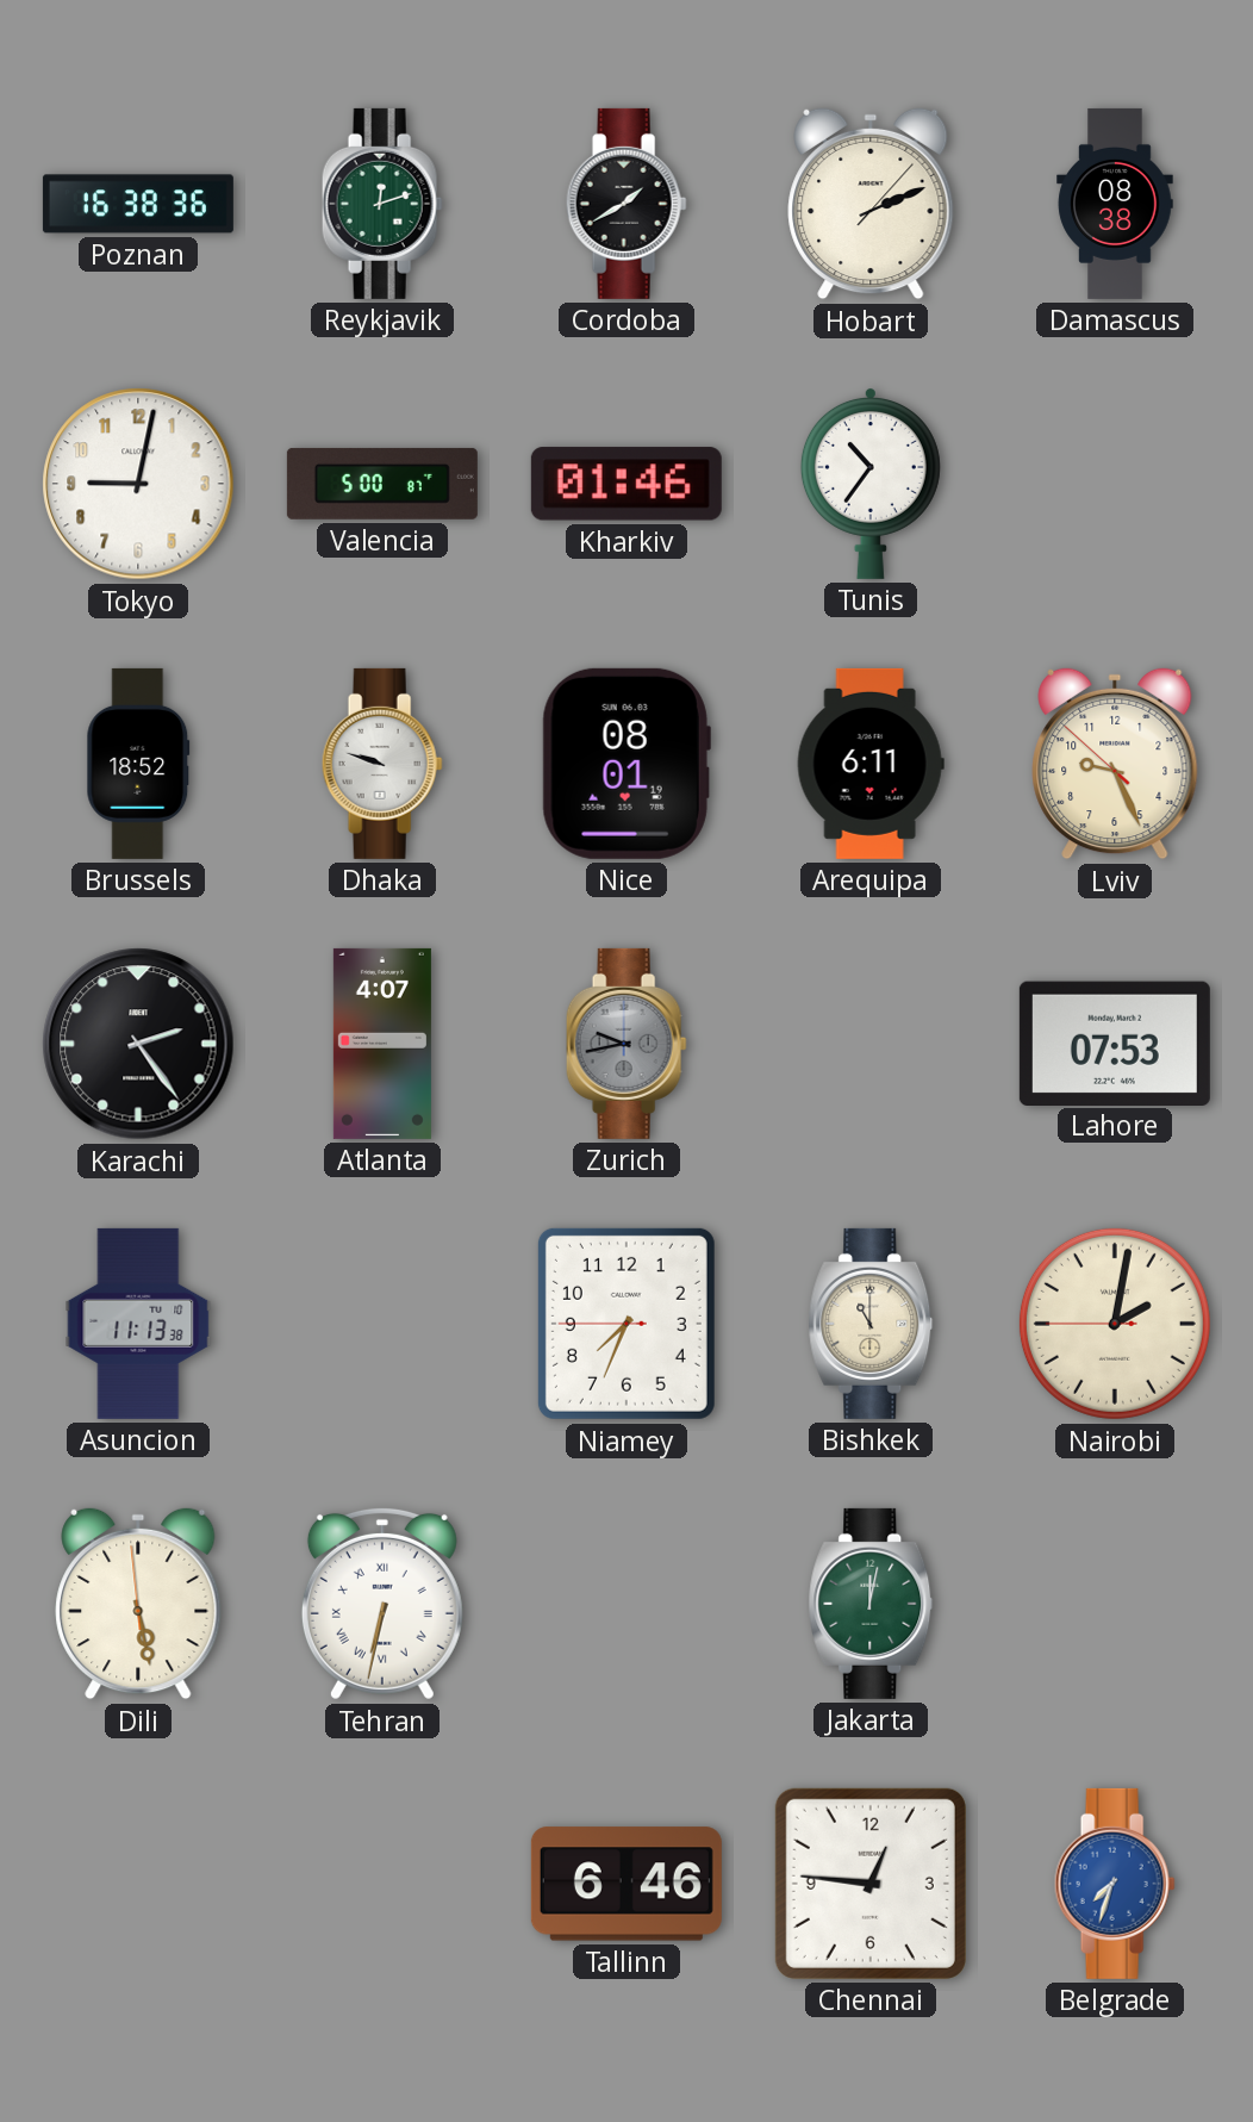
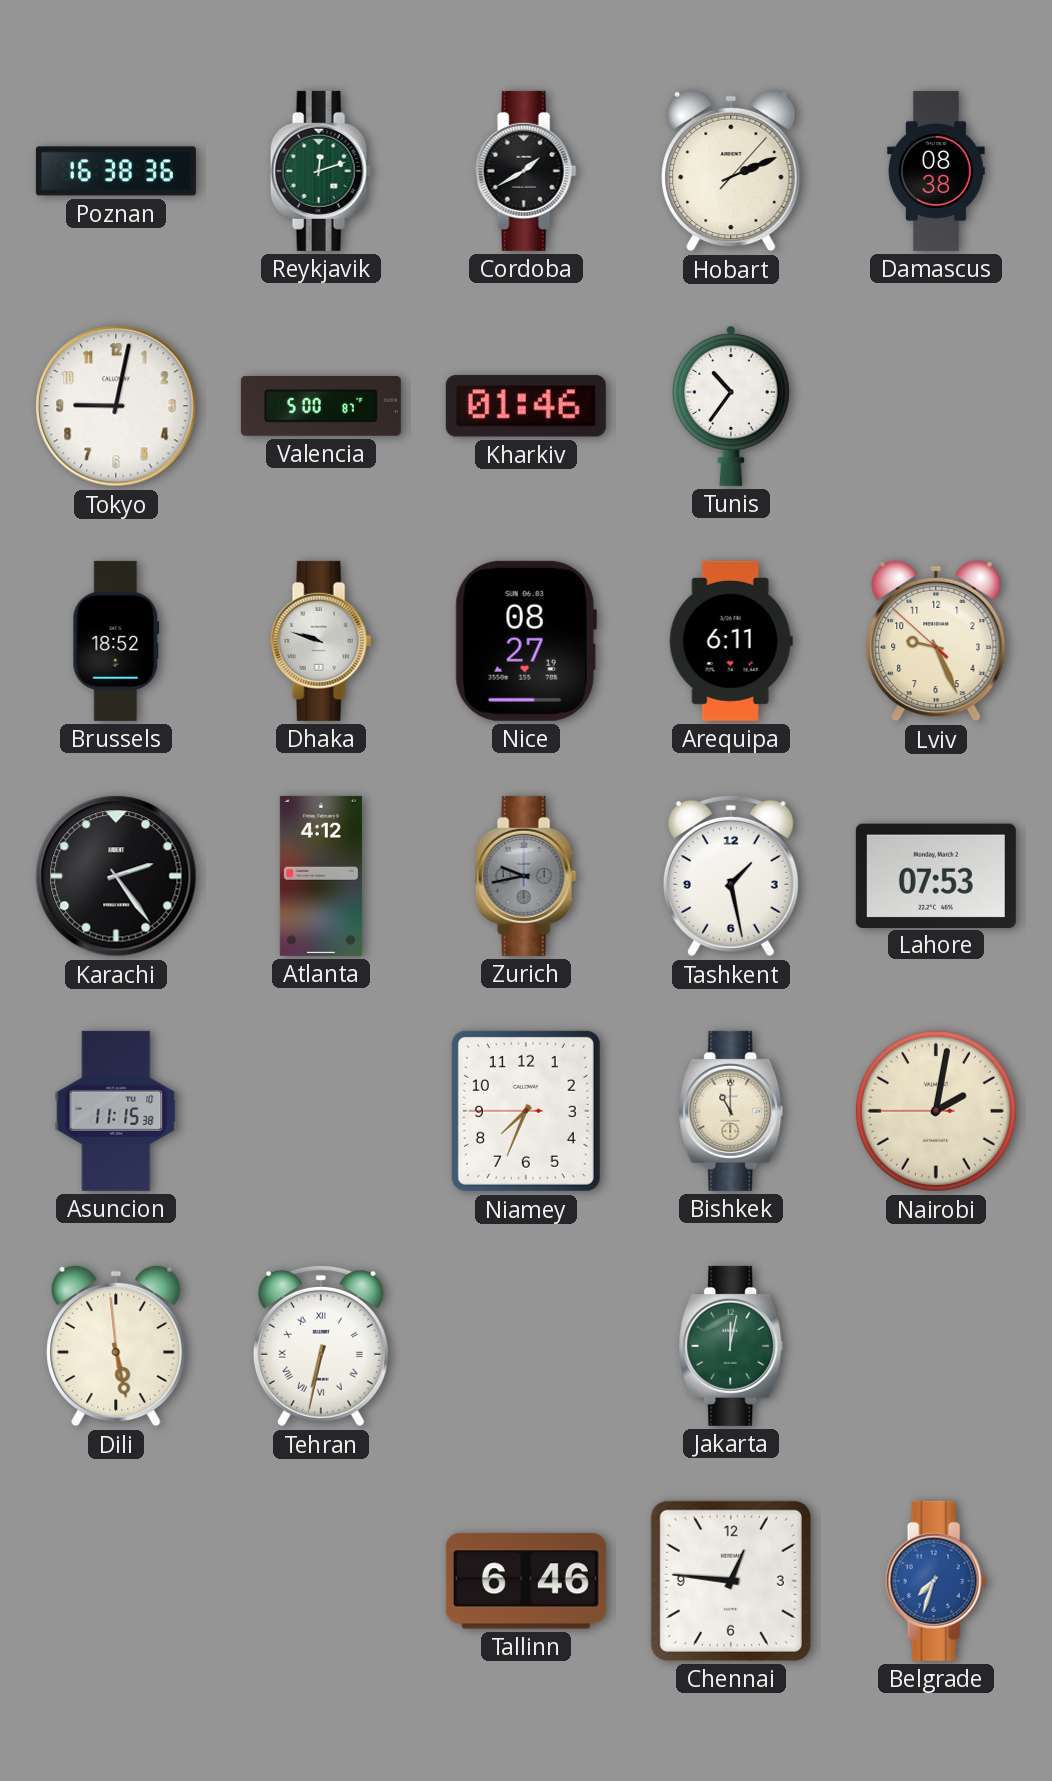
Nice: 08:01 -> 08:27
Atlanta: 4:07 -> 4:12
Tashkent: none -> 1:28
Asuncion: 11:13 -> 11:15
